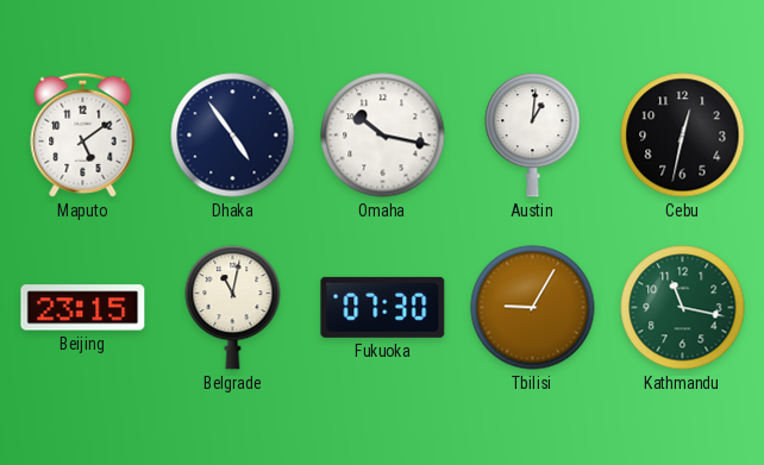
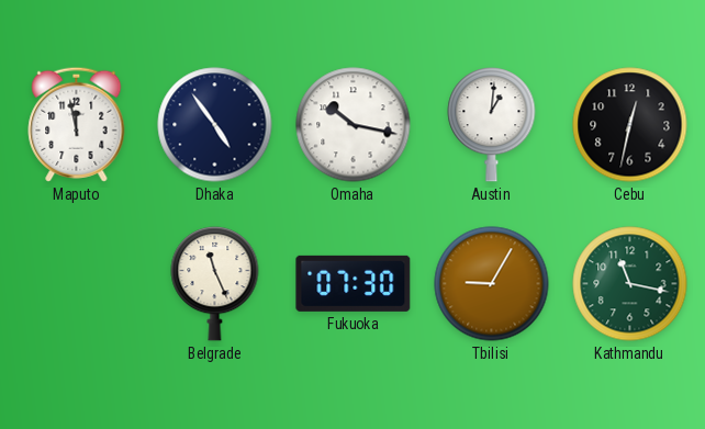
Maputo: 5:09 -> 11:58
Beijing: 23:15 -> none
Belgrade: 11:02 -> 11:26
